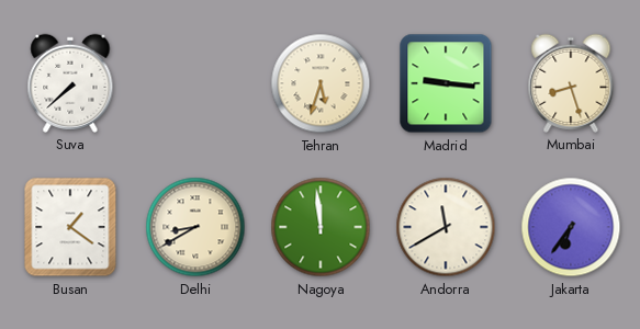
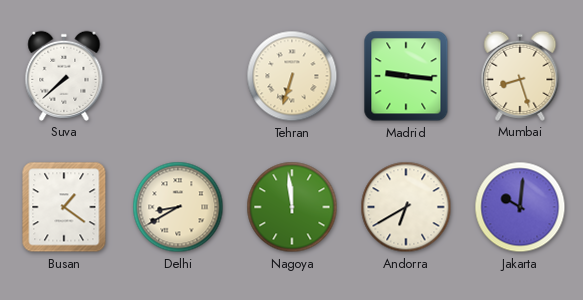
Tehran: 5:33 -> 6:33
Andorra: 11:40 -> 6:40
Jakarta: 6:36 -> 10:01
